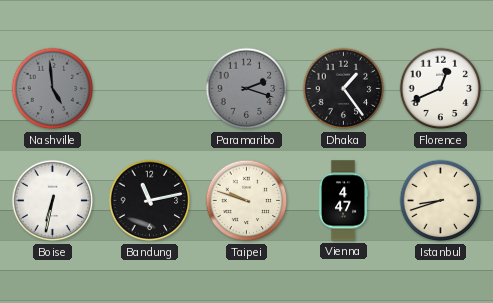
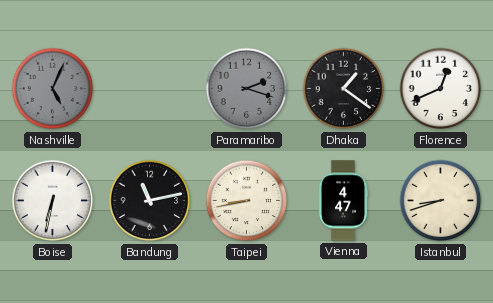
Nashville: 4:59 -> 5:04
Dhaka: 1:24 -> 1:21
Taipei: 9:48 -> 8:43
